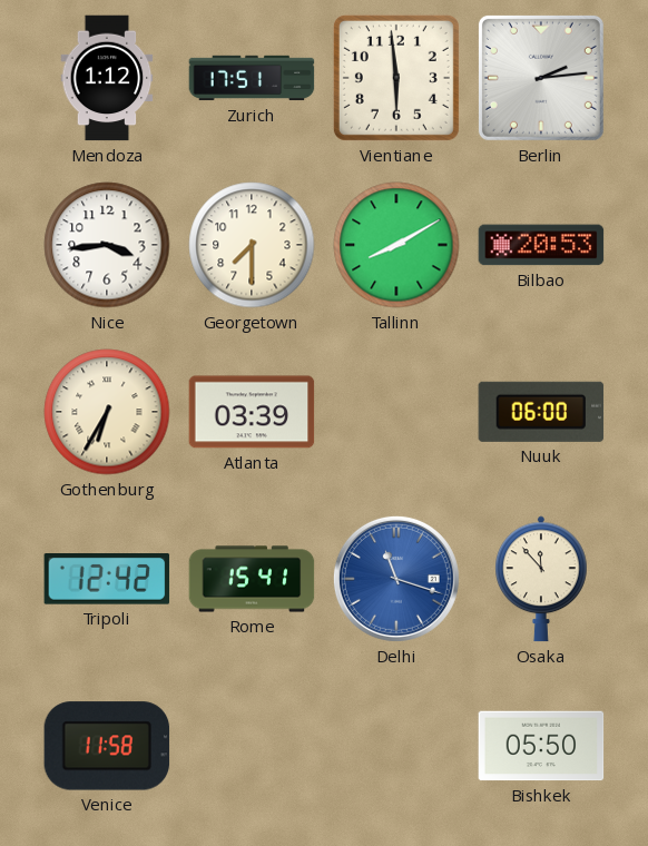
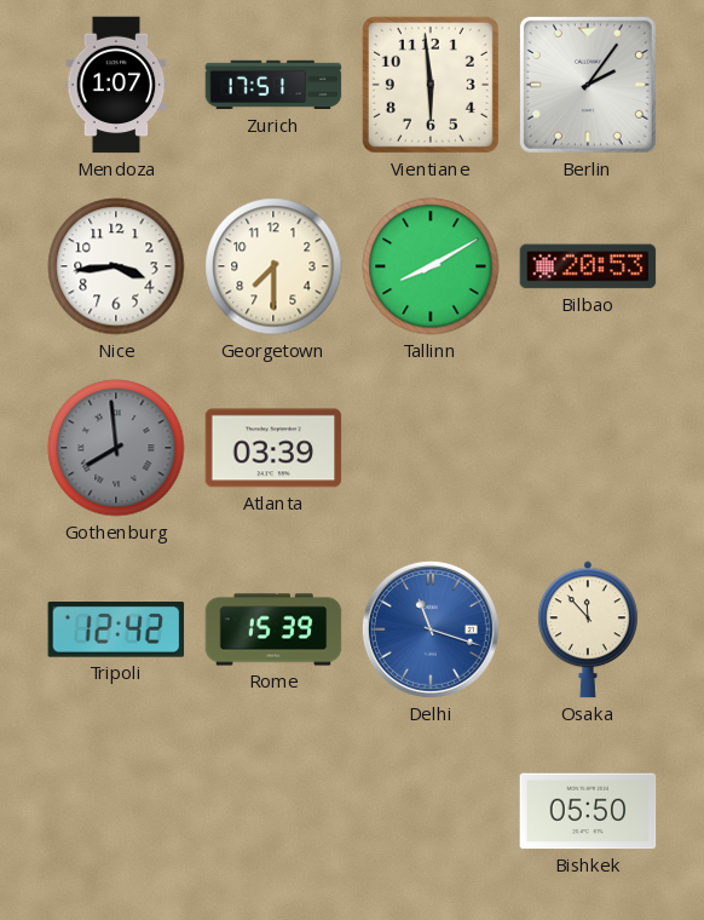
Mendoza: 1:12 -> 1:07
Berlin: 2:14 -> 2:06
Gothenburg: 6:35 -> 7:59
Gothenburg dial: cream -> grey
Nuuk: 06:00 -> none
Rome: 15:41 -> 15:39
Venice: 11:58 -> none
